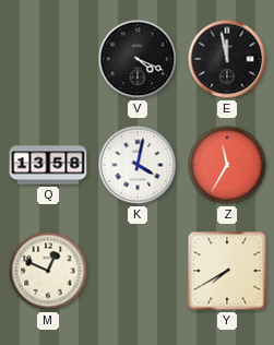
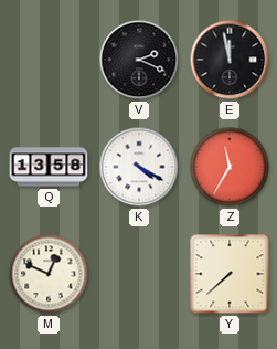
V: 4:19 -> 2:19
K: 4:02 -> 4:20
Y: 7:40 -> 7:38
